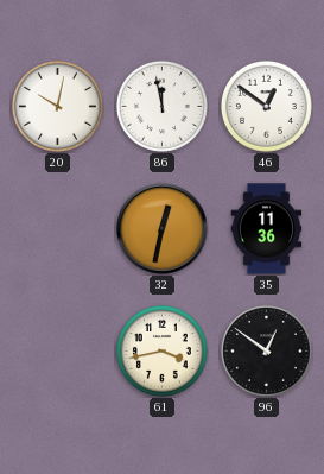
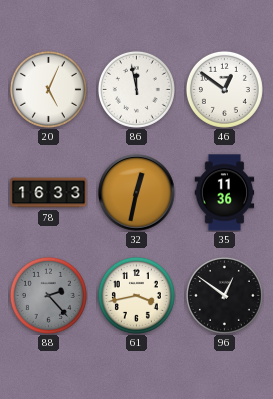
20: 10:02 -> 5:04
78: none -> 16:33
88: none -> 2:23
